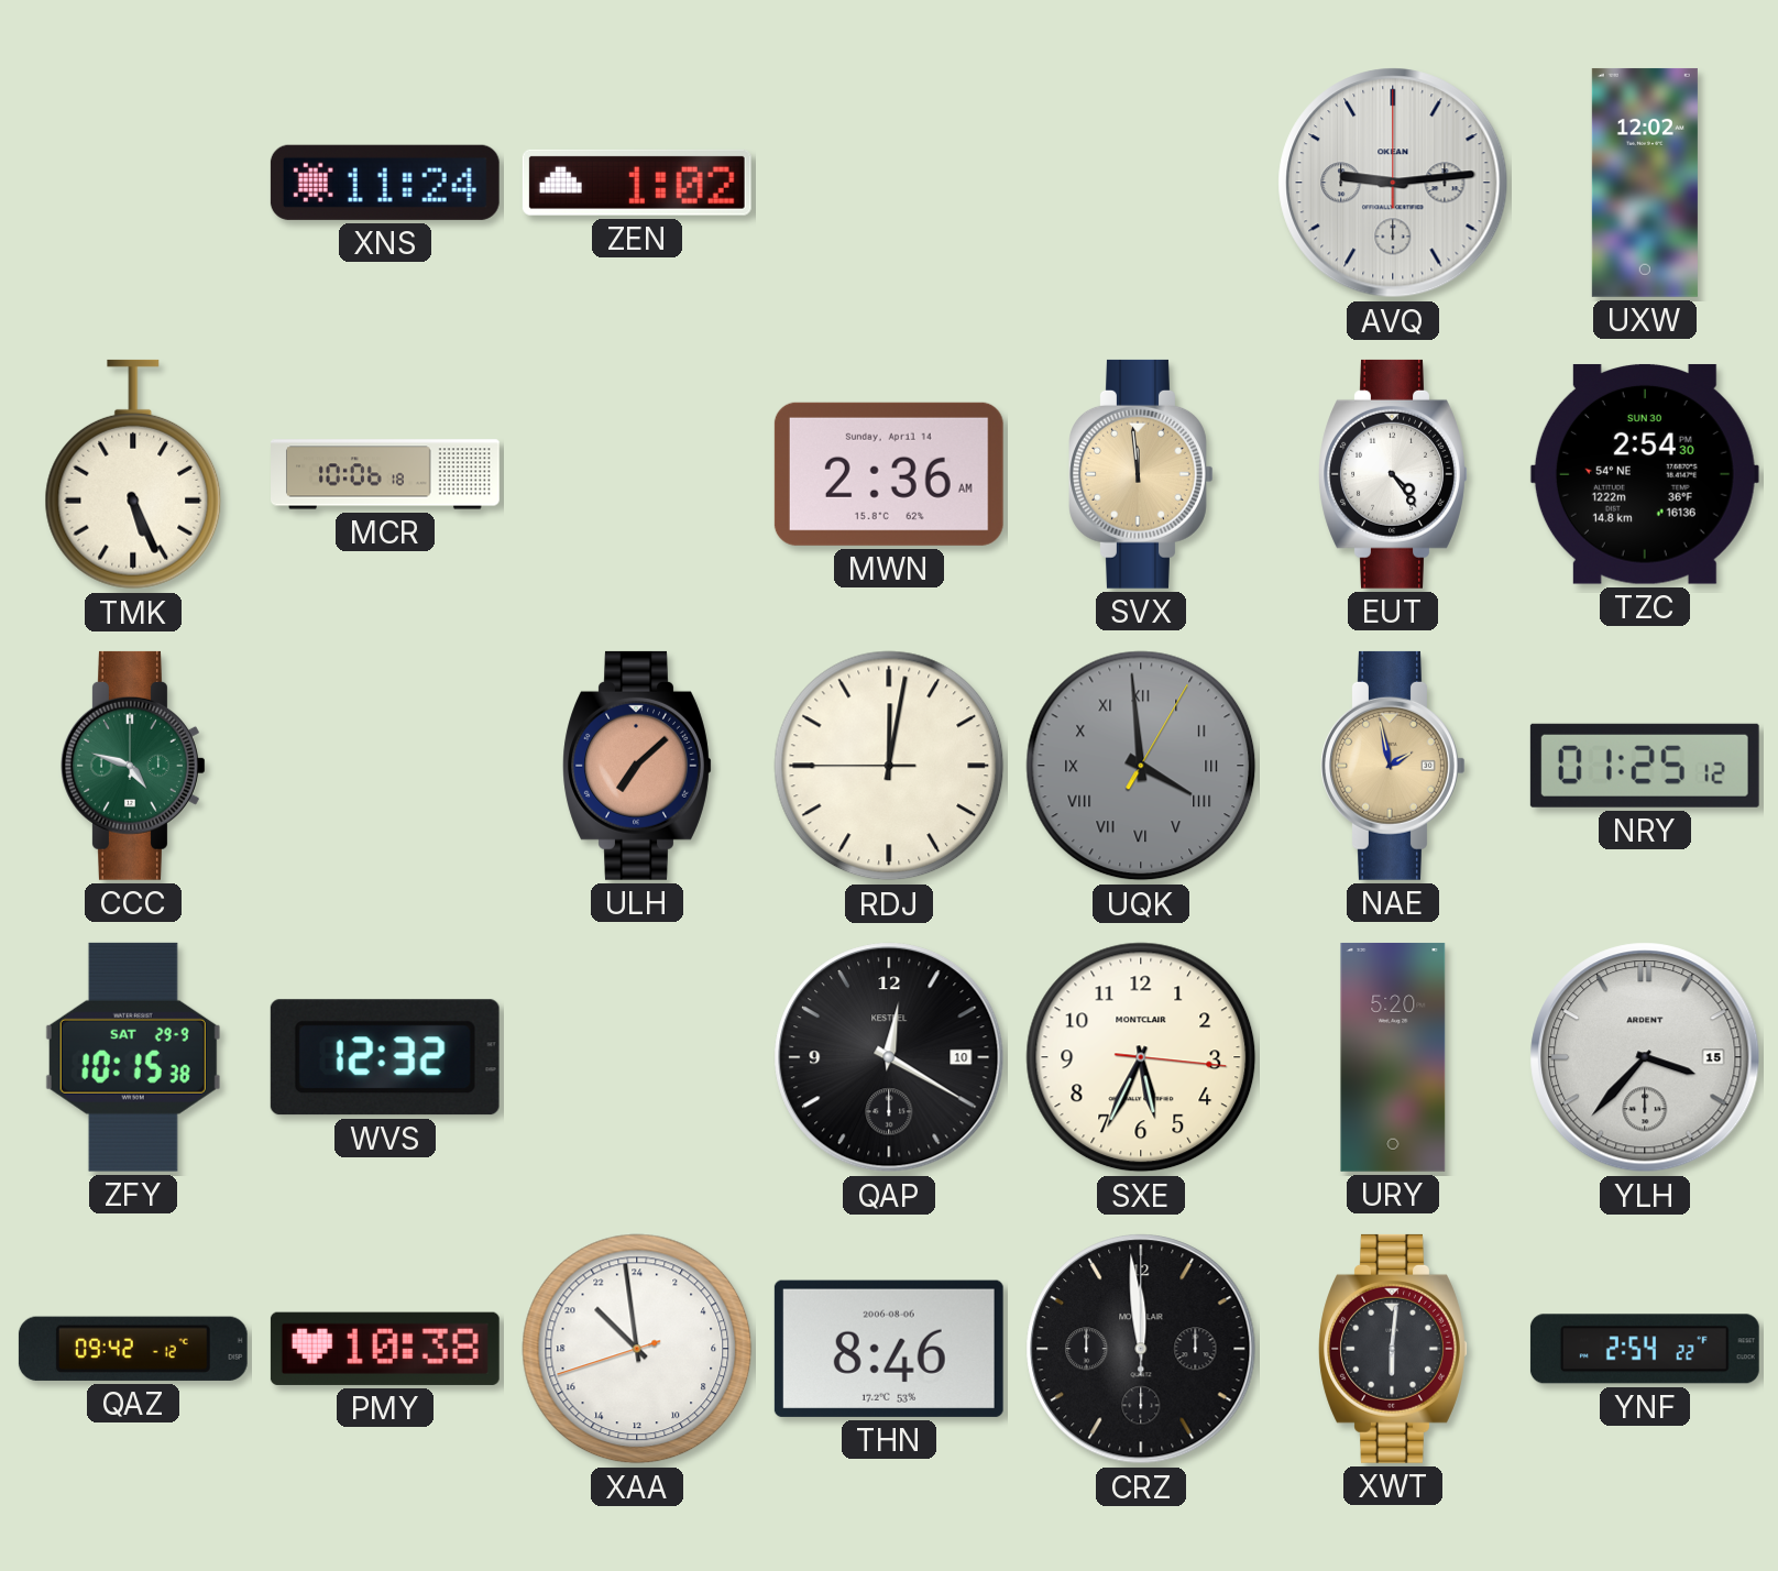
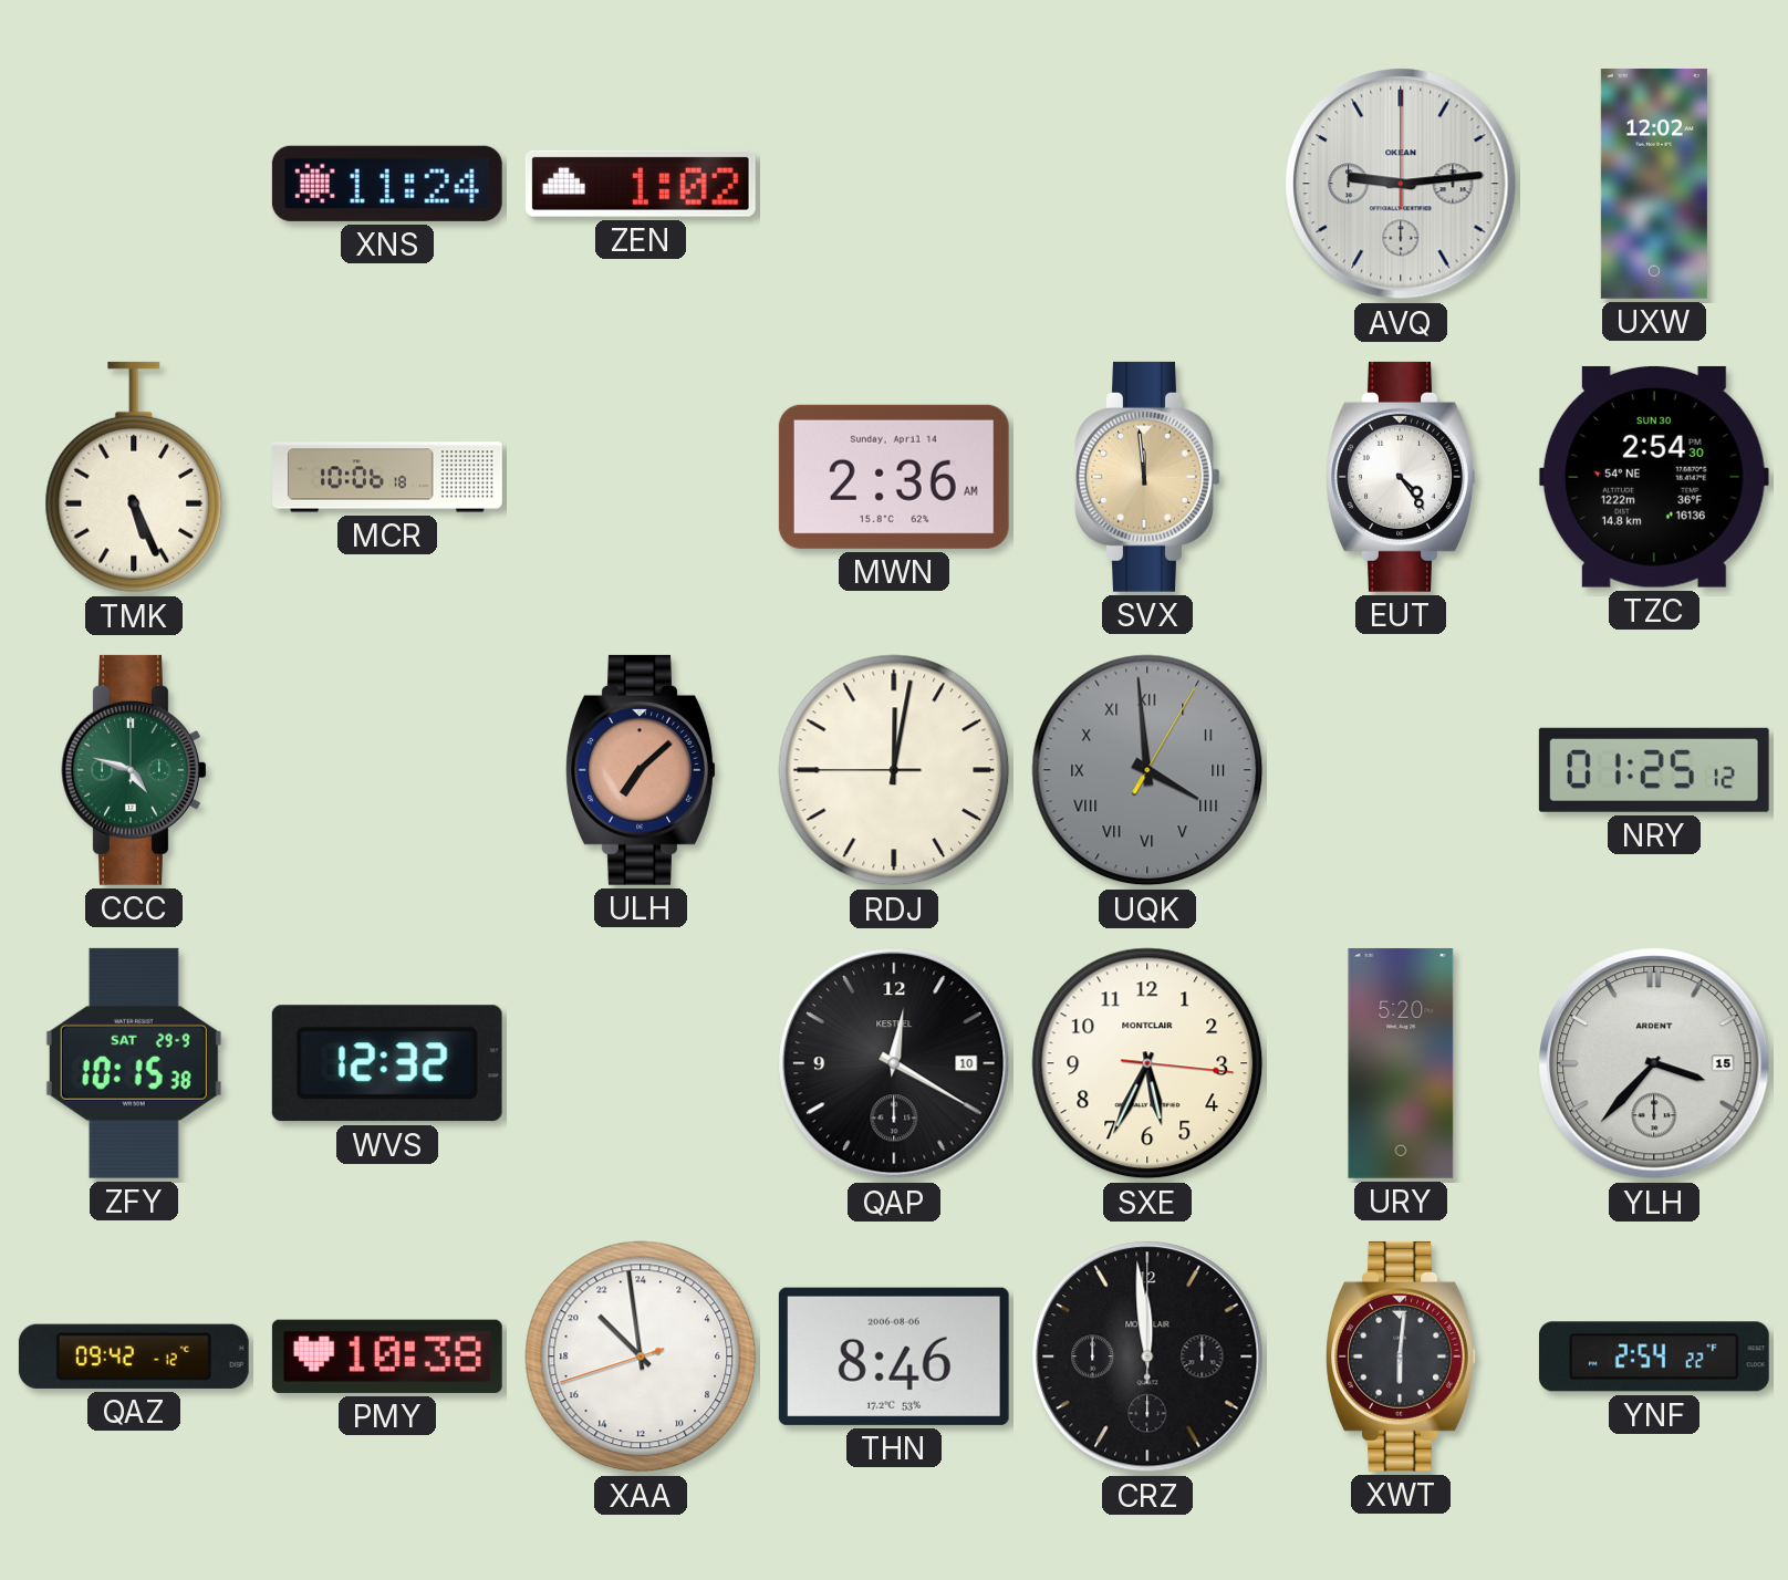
NAE: 1:58 -> none
